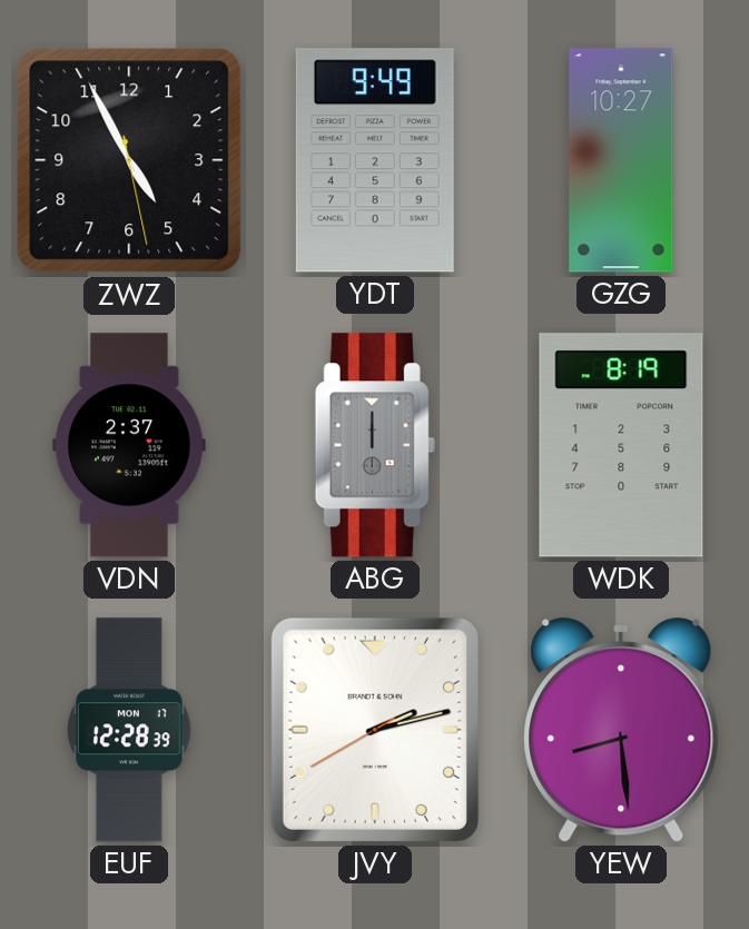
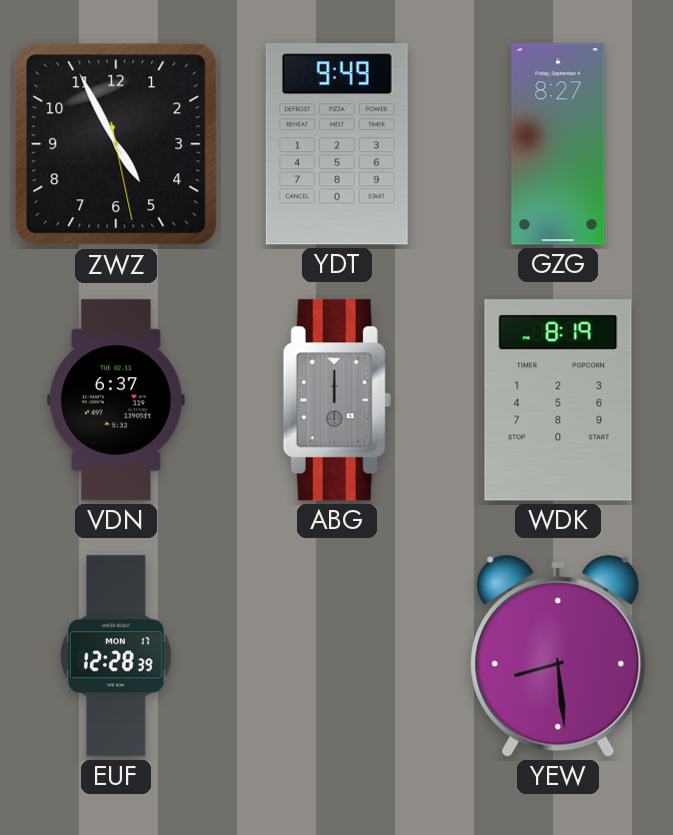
GZG: 10:27 -> 8:27
VDN: 2:37 -> 6:37
JVY: 2:12 -> none
